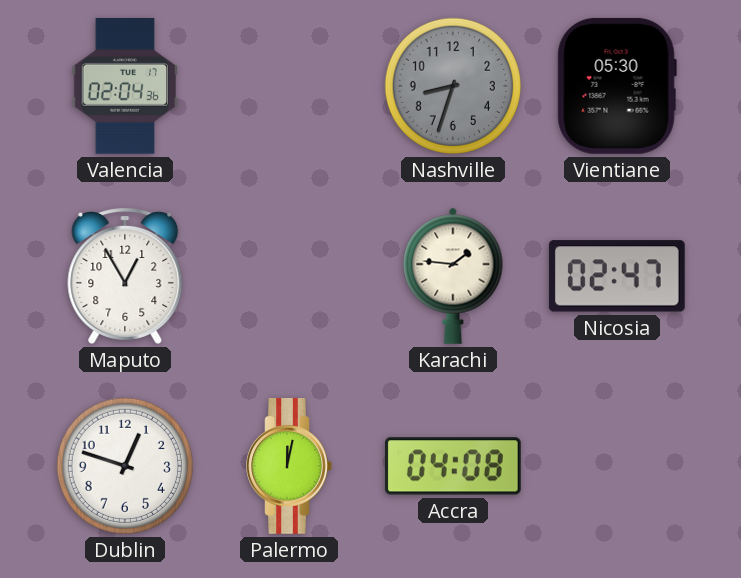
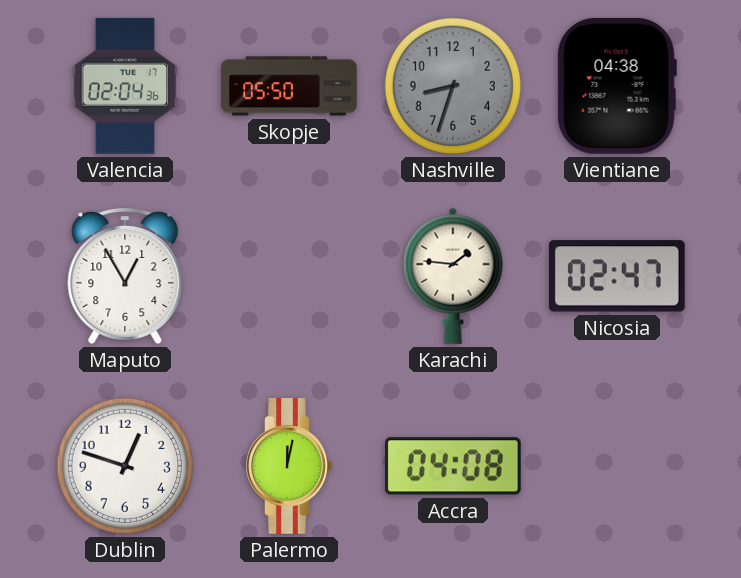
Skopje: none -> 05:50
Vientiane: 05:30 -> 04:38
